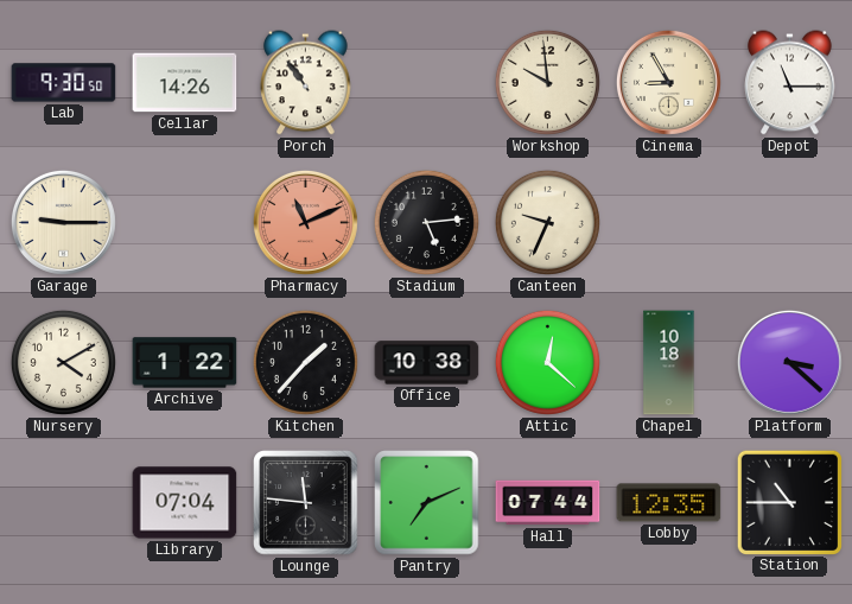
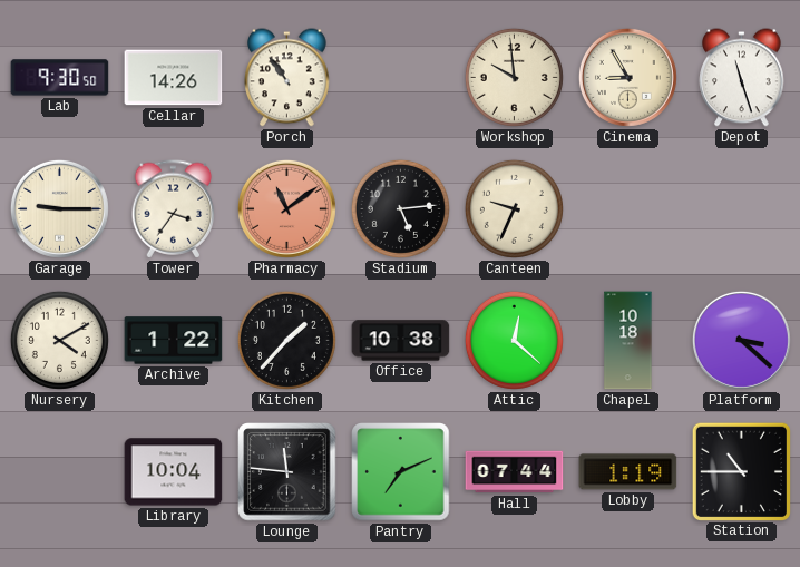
Depot: 11:15 -> 11:27
Tower: none -> 3:36
Pharmacy: 11:11 -> 11:09
Library: 07:04 -> 10:04
Lobby: 12:35 -> 1:19
